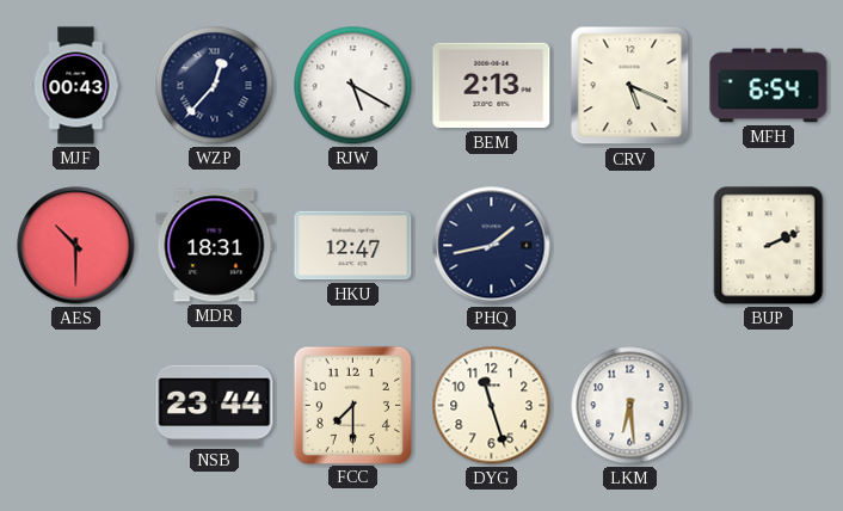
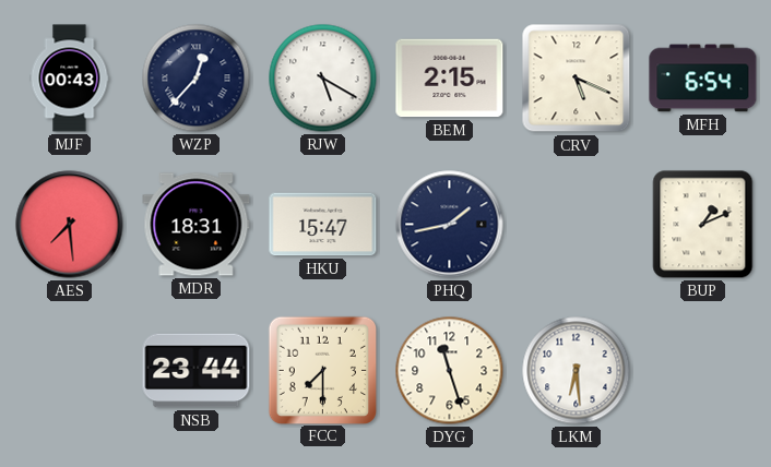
BEM: 2:13 -> 2:15
AES: 10:30 -> 7:29
HKU: 12:47 -> 15:47
BUP: 2:11 -> 1:11
